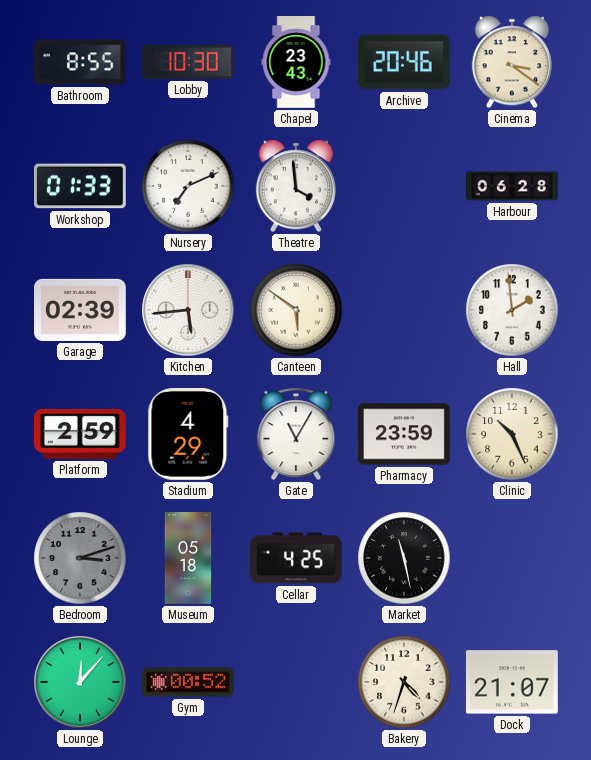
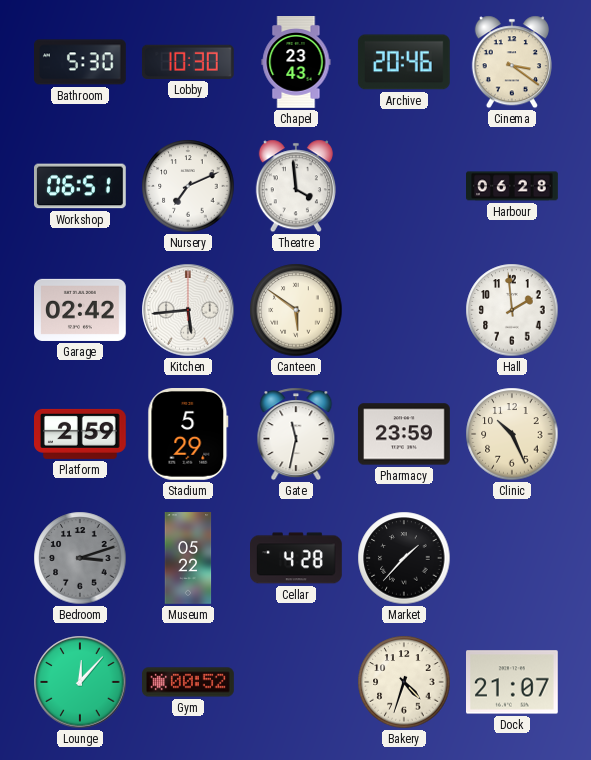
Bathroom: 8:55 -> 5:30
Workshop: 01:33 -> 06:51
Garage: 02:39 -> 02:42
Stadium: 4:29 -> 5:29
Gate: 11:05 -> 11:32
Museum: 05:18 -> 05:22
Cellar: 4:25 -> 4:28
Market: 11:28 -> 1:37
